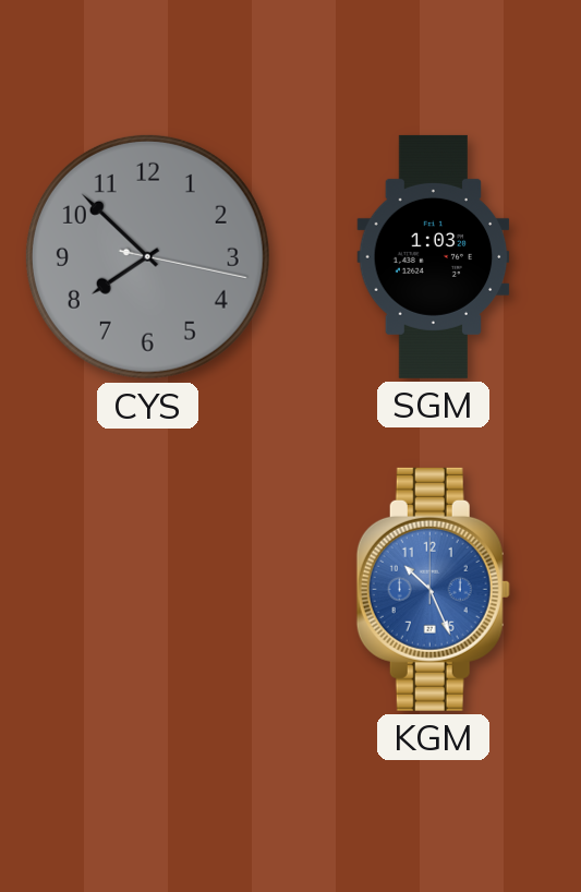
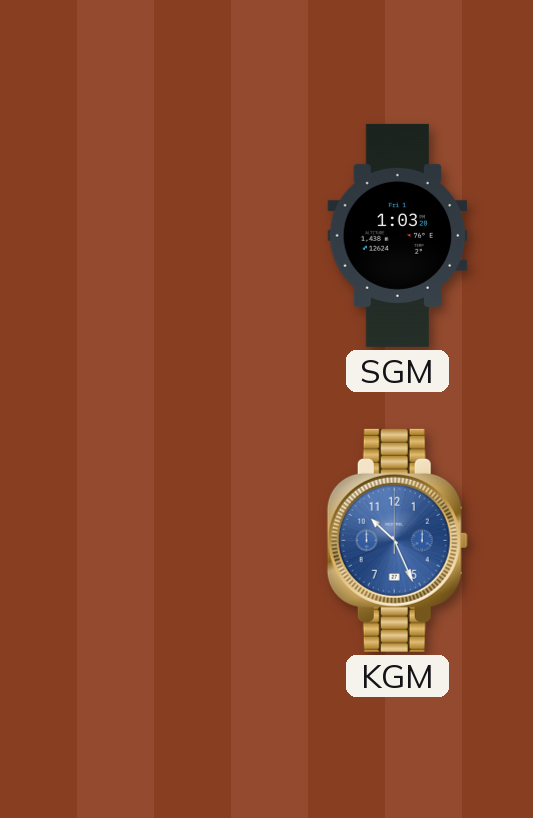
CYS: 7:52 -> none
